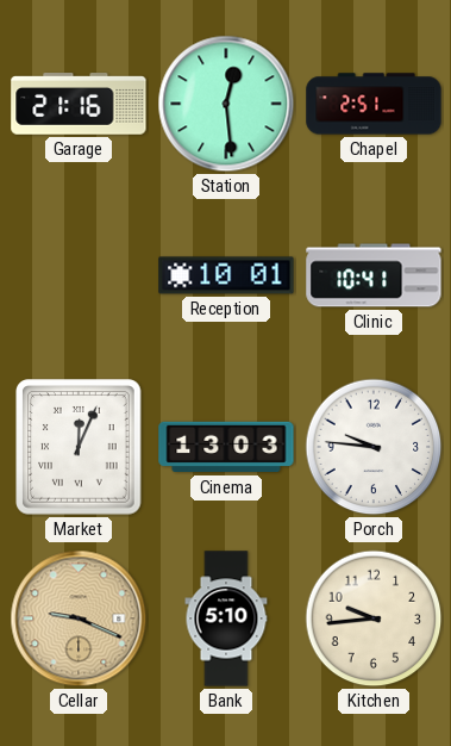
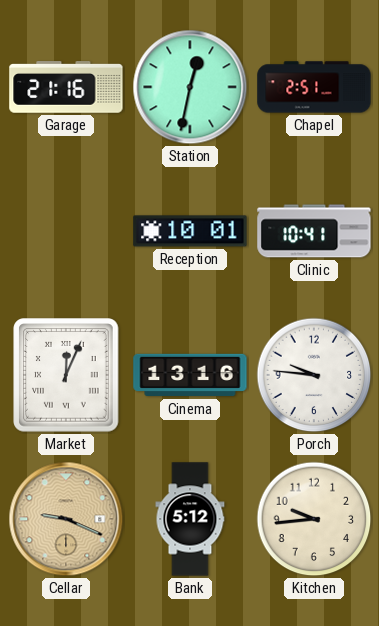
Station: 12:29 -> 12:32
Cinema: 13:03 -> 13:16
Bank: 5:10 -> 5:12
